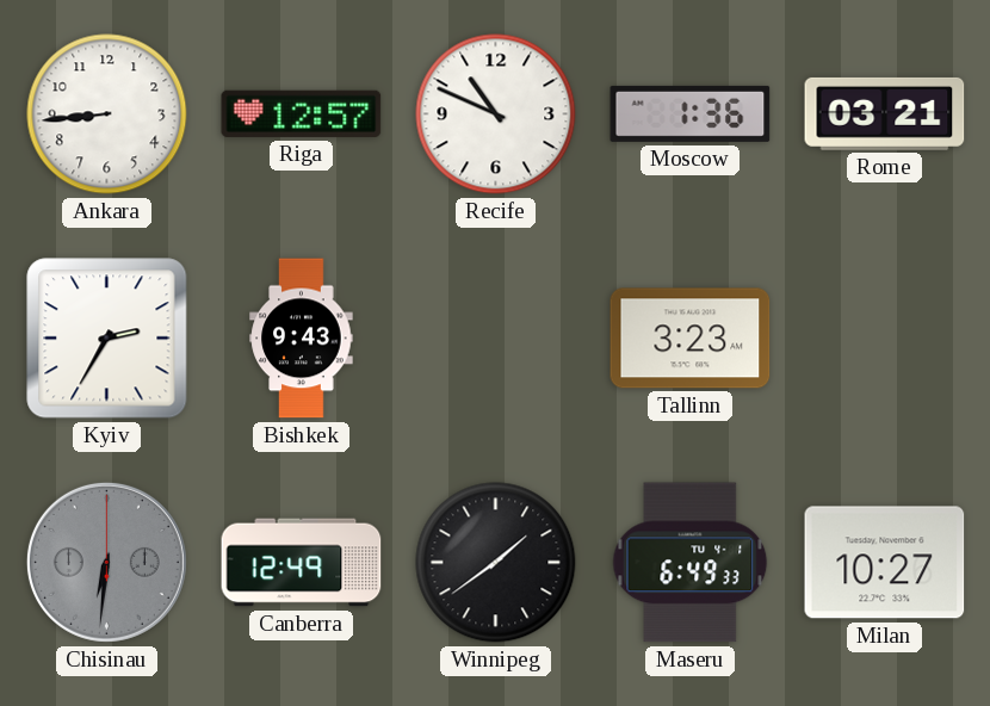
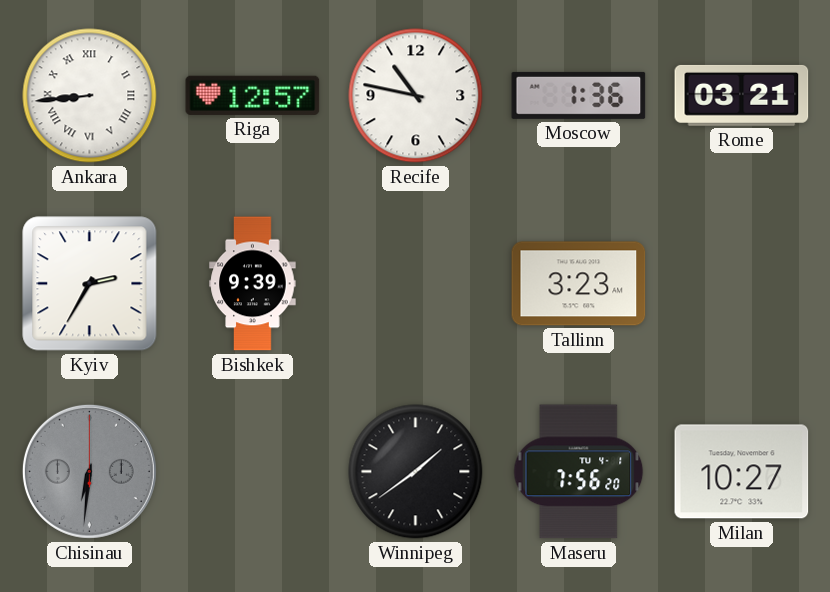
Ankara numerals: Arabic -> Roman
Recife: 10:49 -> 10:47
Bishkek: 9:43 -> 9:39
Canberra: 12:49 -> none
Maseru: 6:49 -> 7:56
